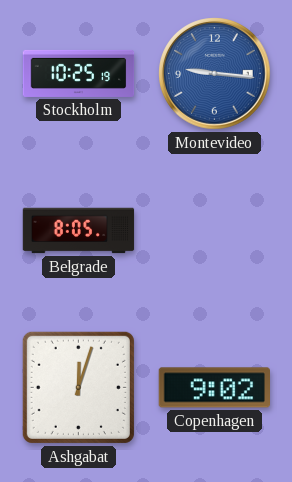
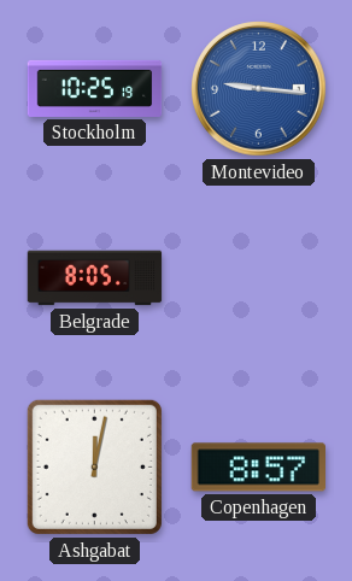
Ashgabat: 12:03 -> 12:02
Copenhagen: 9:02 -> 8:57
